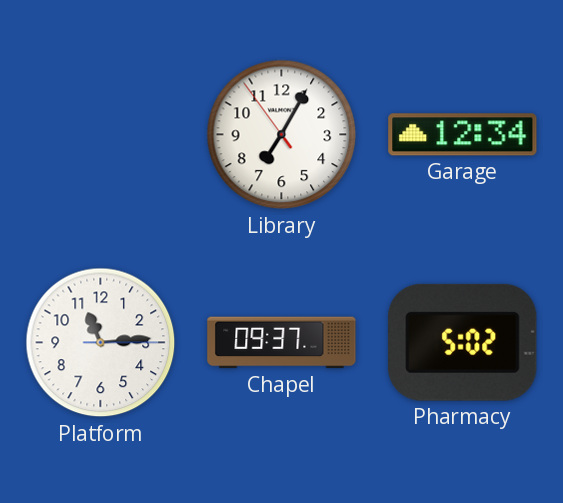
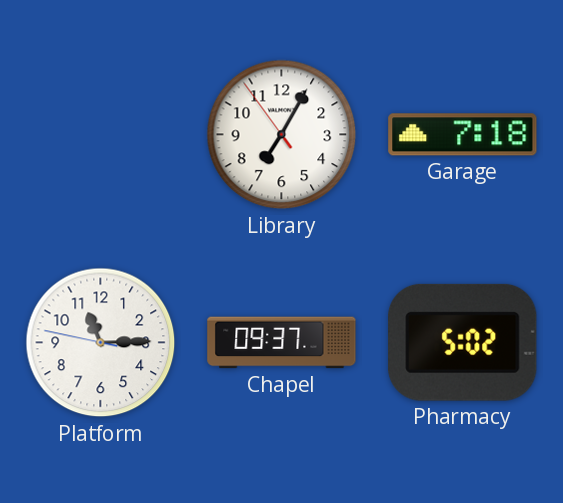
Garage: 12:34 -> 7:18
Platform: 11:14:15 -> 11:14:47
